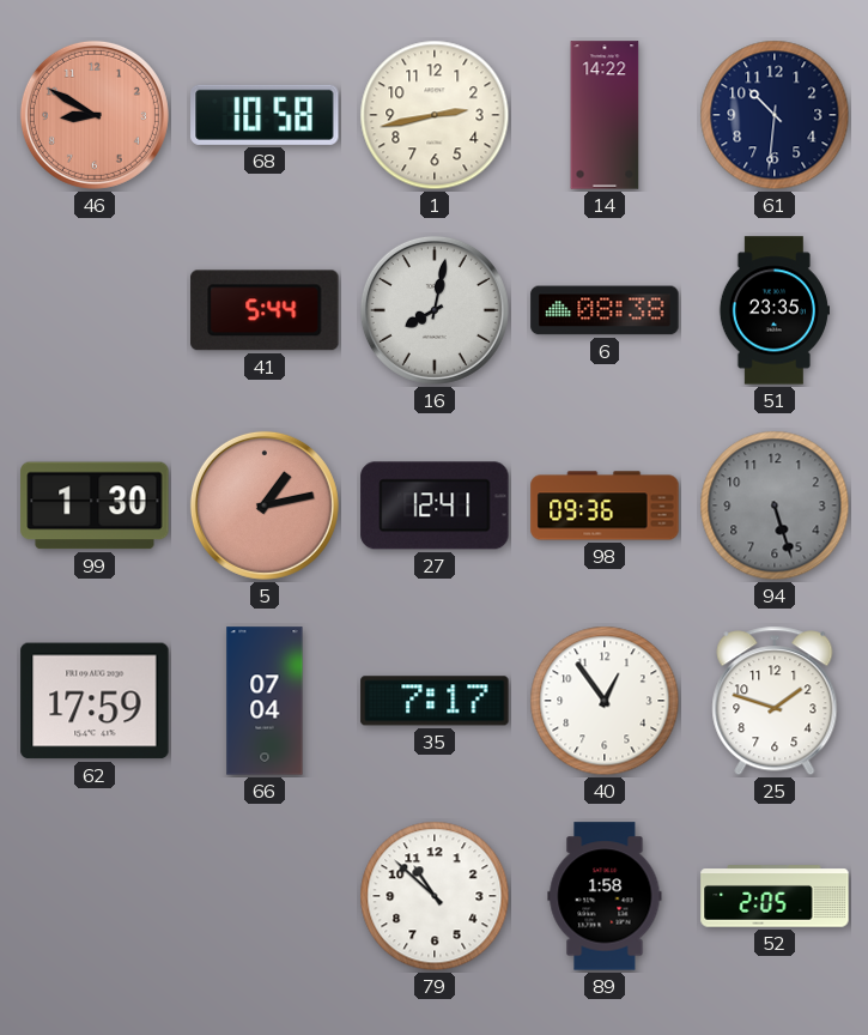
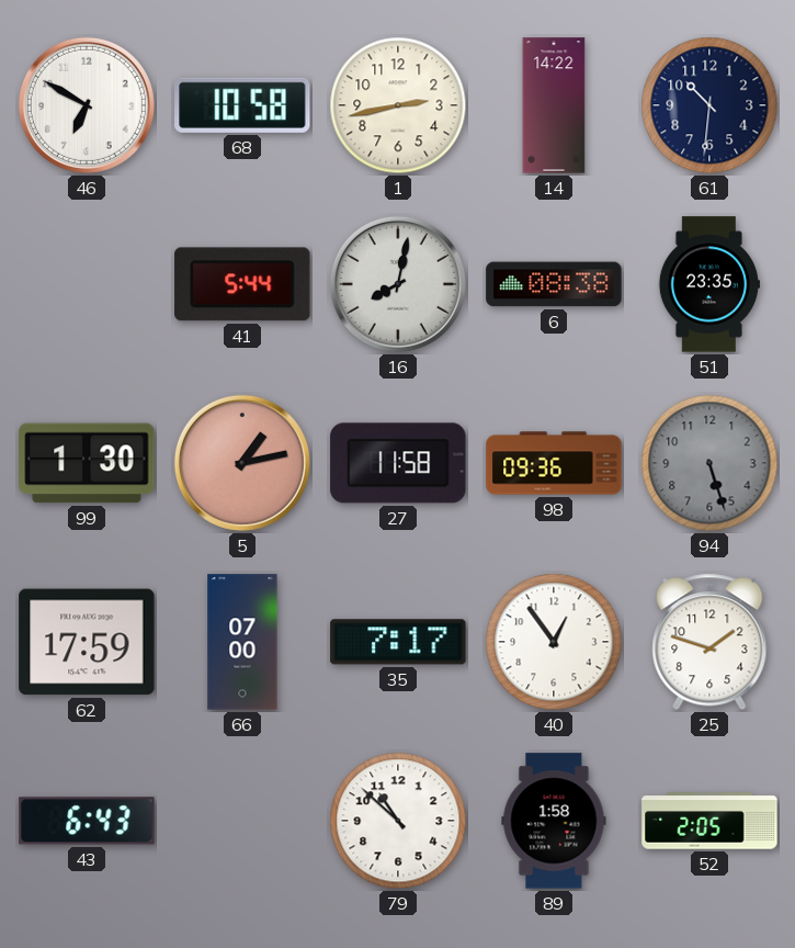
46: 8:50 -> 6:50
46 dial: salmon -> white
27: 12:41 -> 11:58
66: 07:04 -> 07:00
43: none -> 6:43
